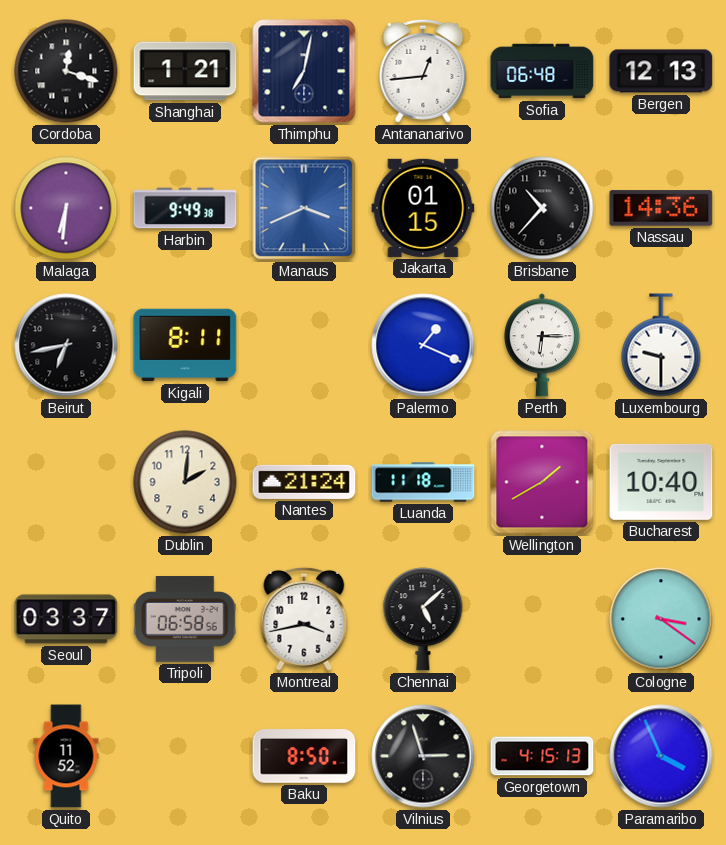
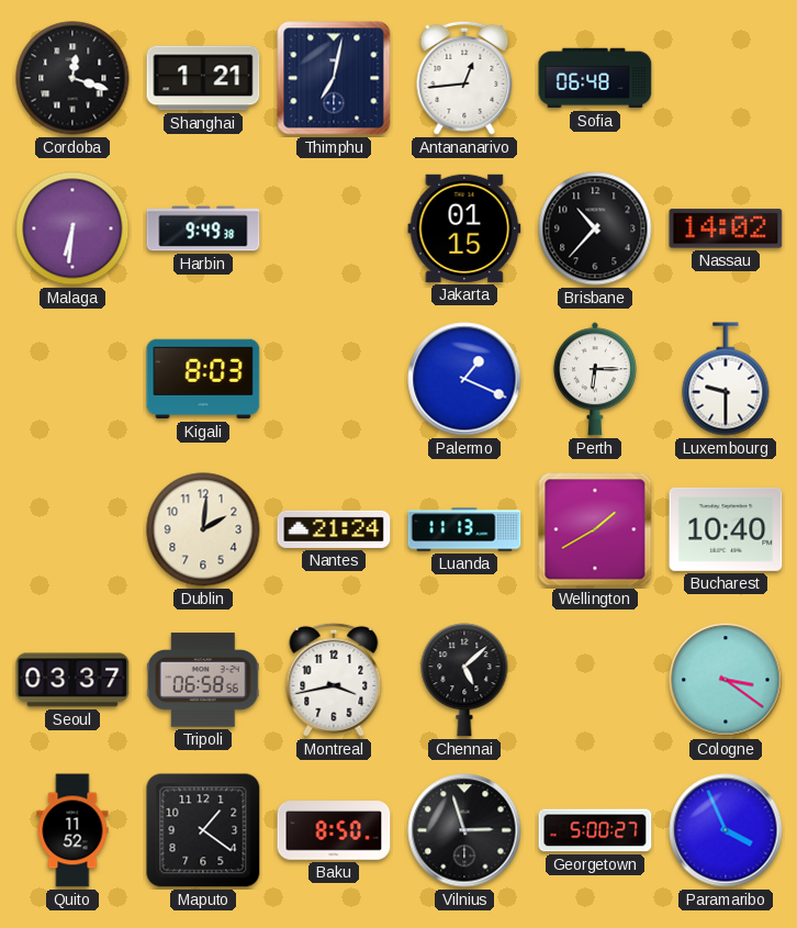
Bergen: 12:13 -> none
Manaus: 3:41 -> none
Nassau: 14:36 -> 14:02
Beirut: 6:43 -> none
Kigali: 8:11 -> 8:03
Luanda: 11:18 -> 11:13
Maputo: none -> 1:21
Georgetown: 4:15 -> 5:00
